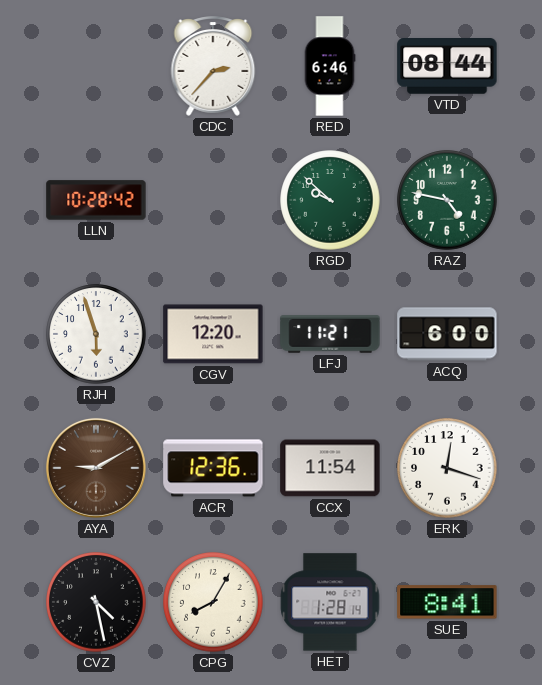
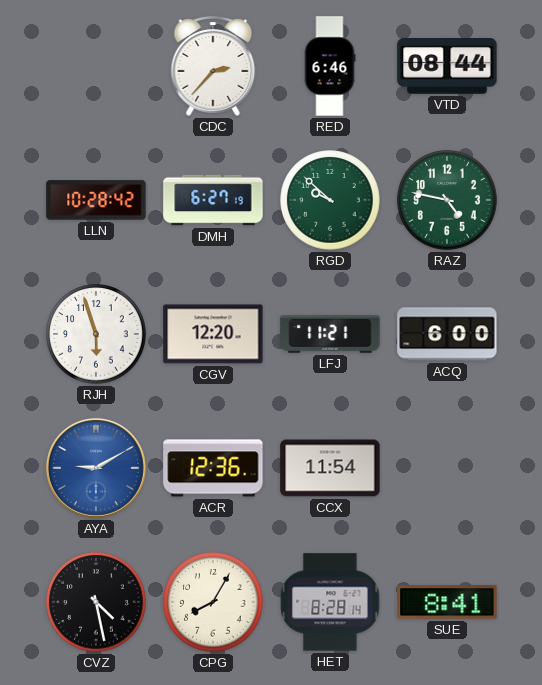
DMH: none -> 6:27
AYA dial: brown -> blue
ERK: 12:18 -> none
HET: 1:28 -> 8:28
